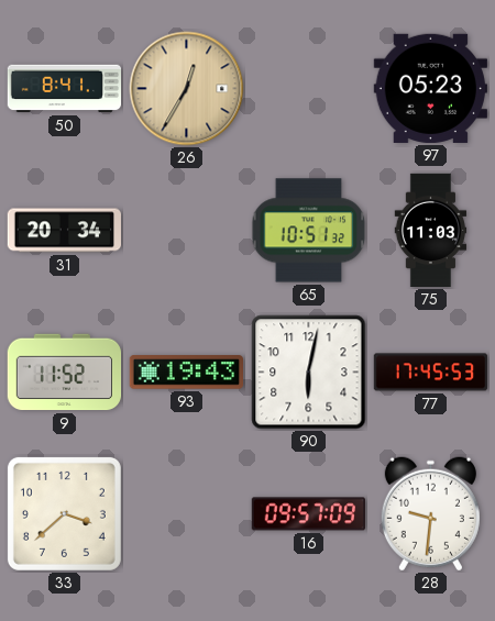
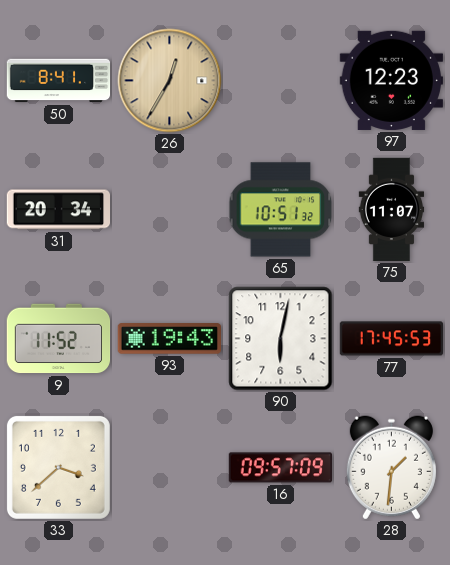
97: 05:23 -> 12:23
75: 11:03 -> 11:07
28: 9:31 -> 1:31
